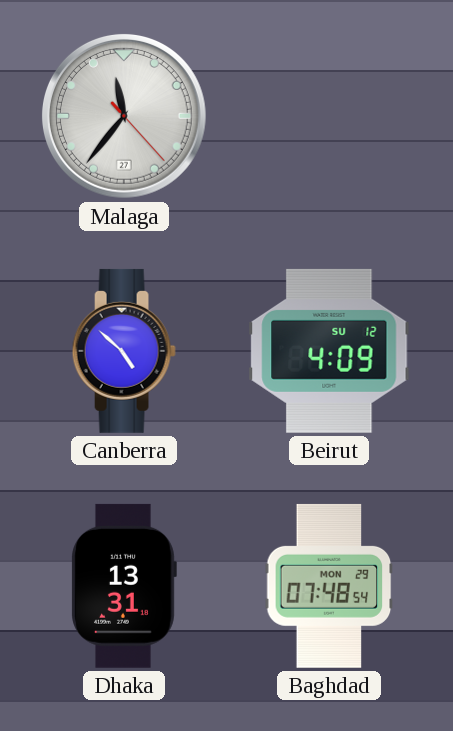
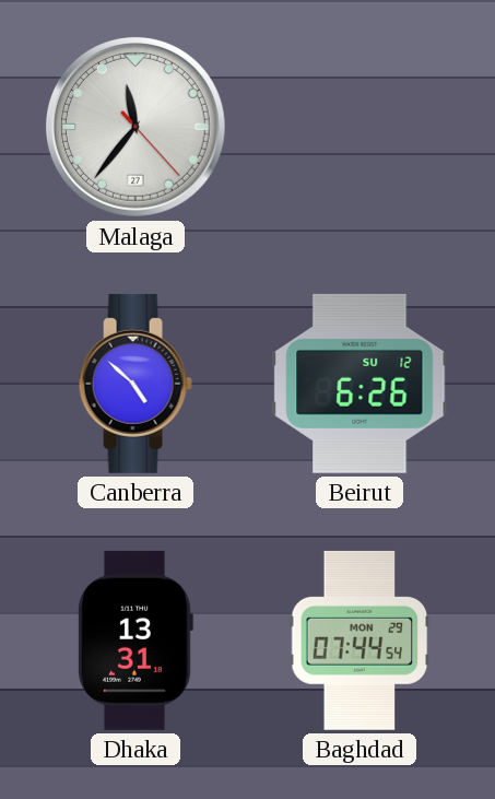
Beirut: 4:09 -> 6:26
Baghdad: 07:48 -> 07:44
